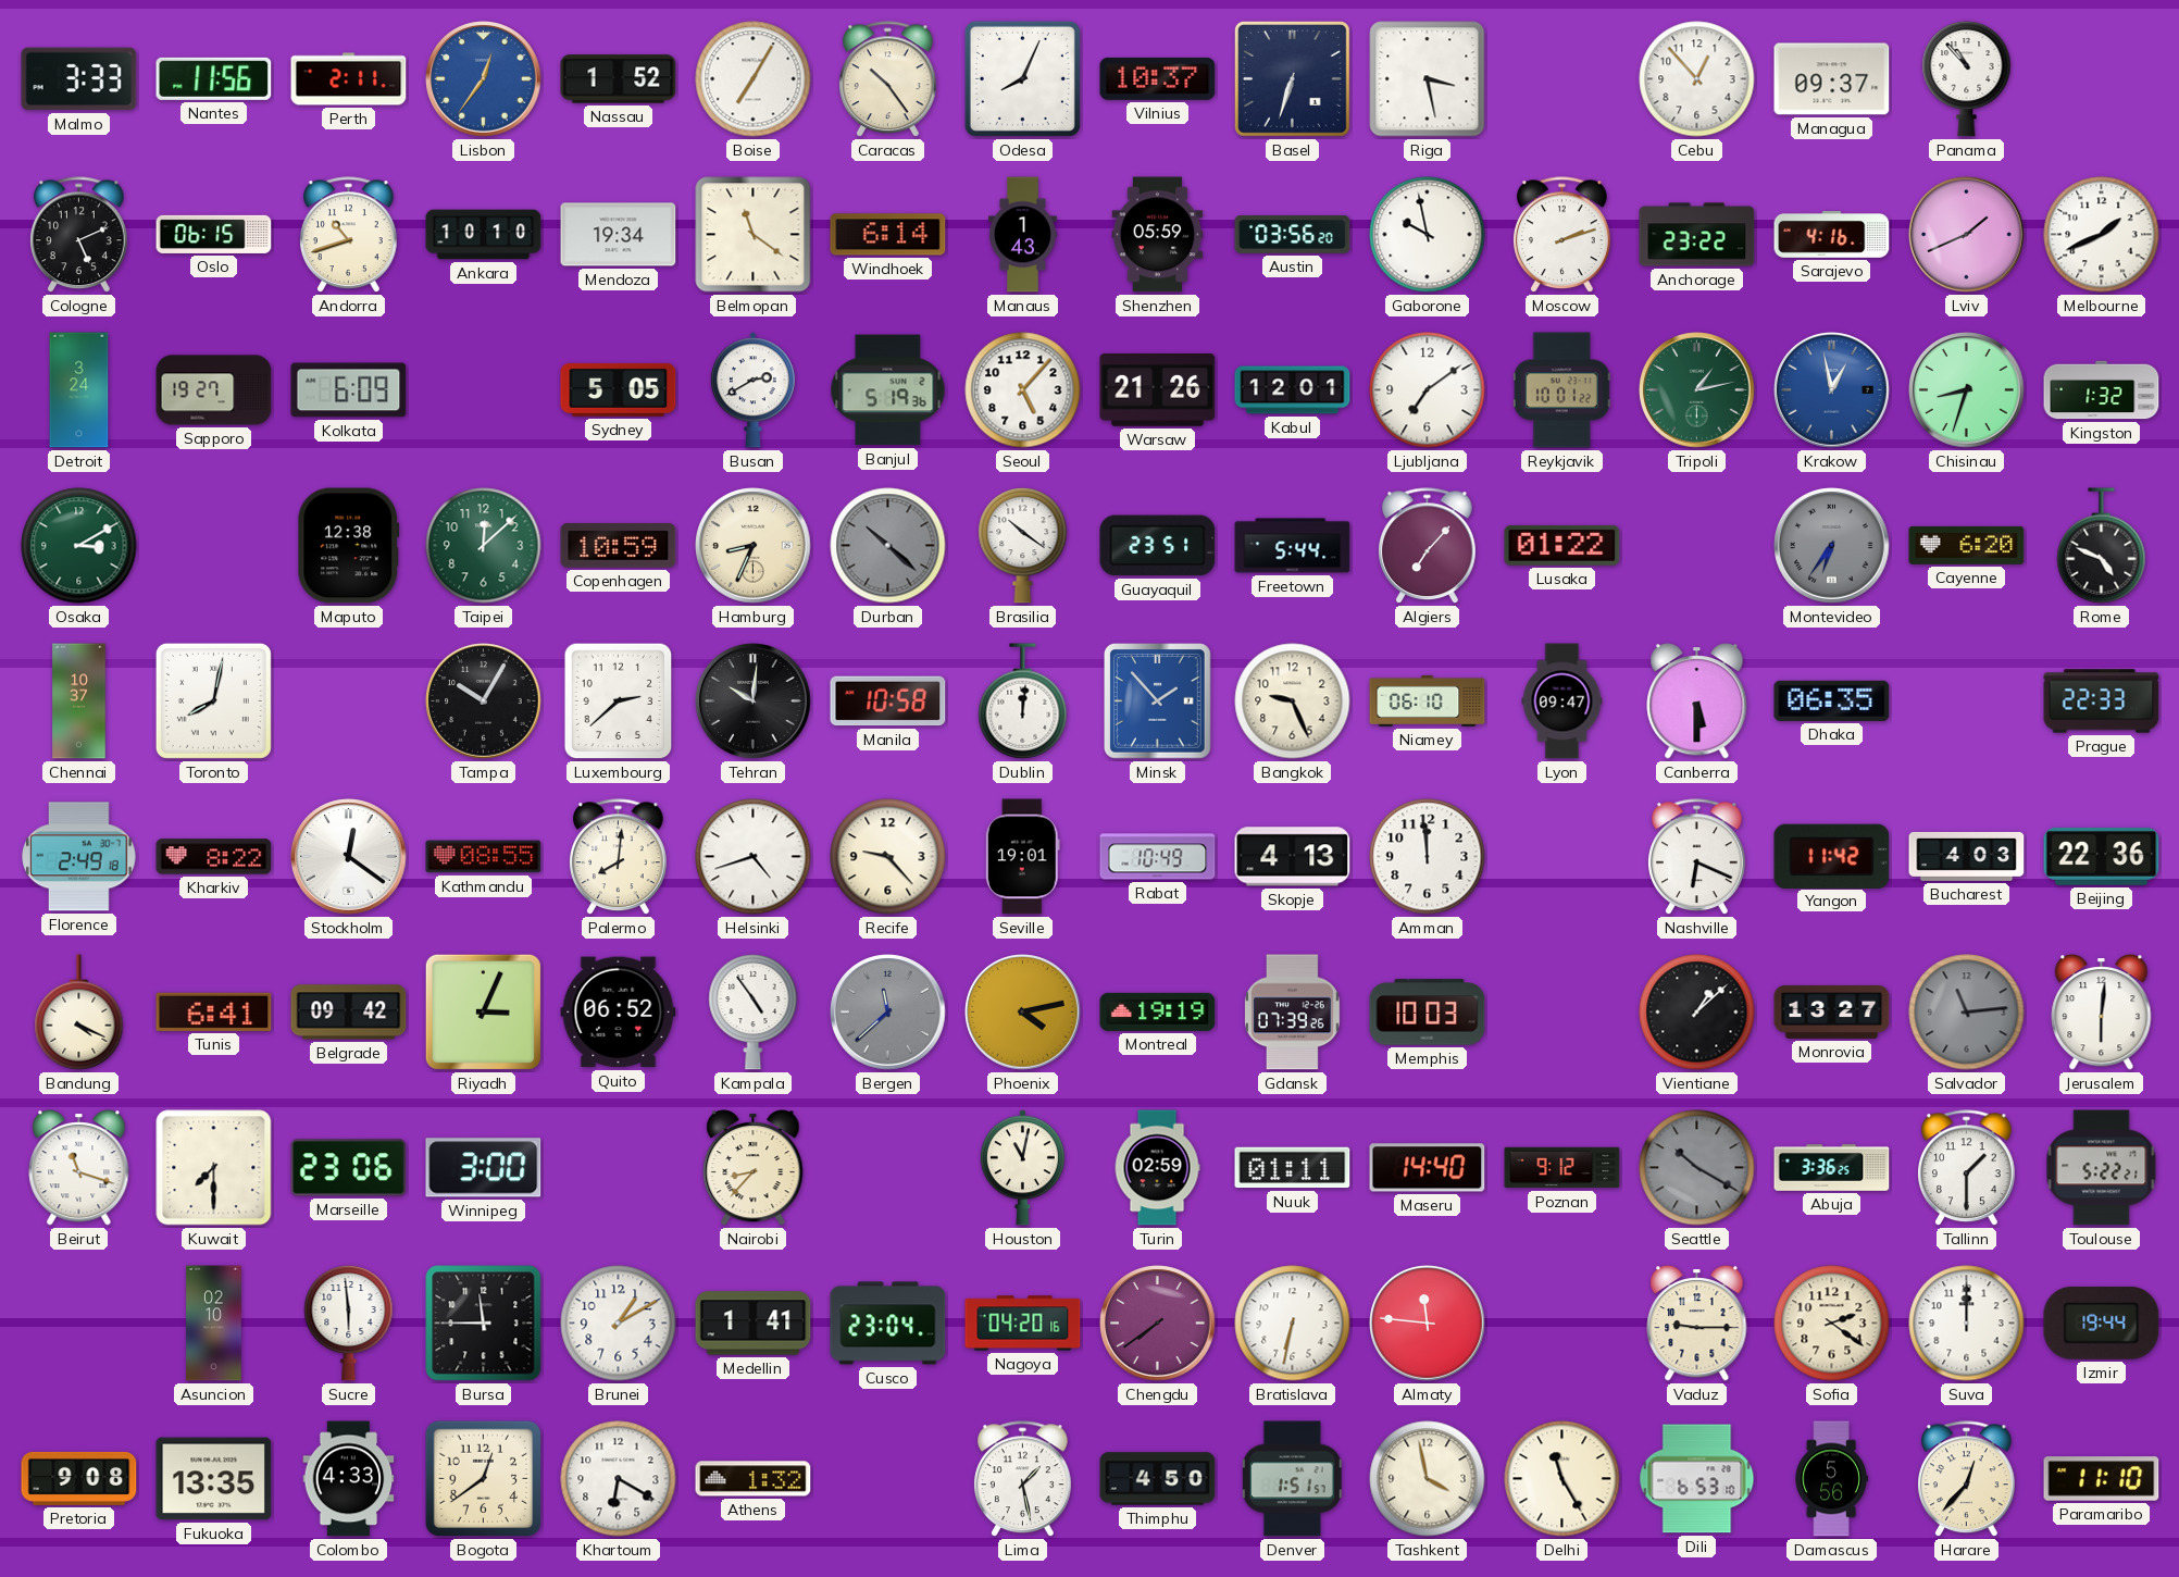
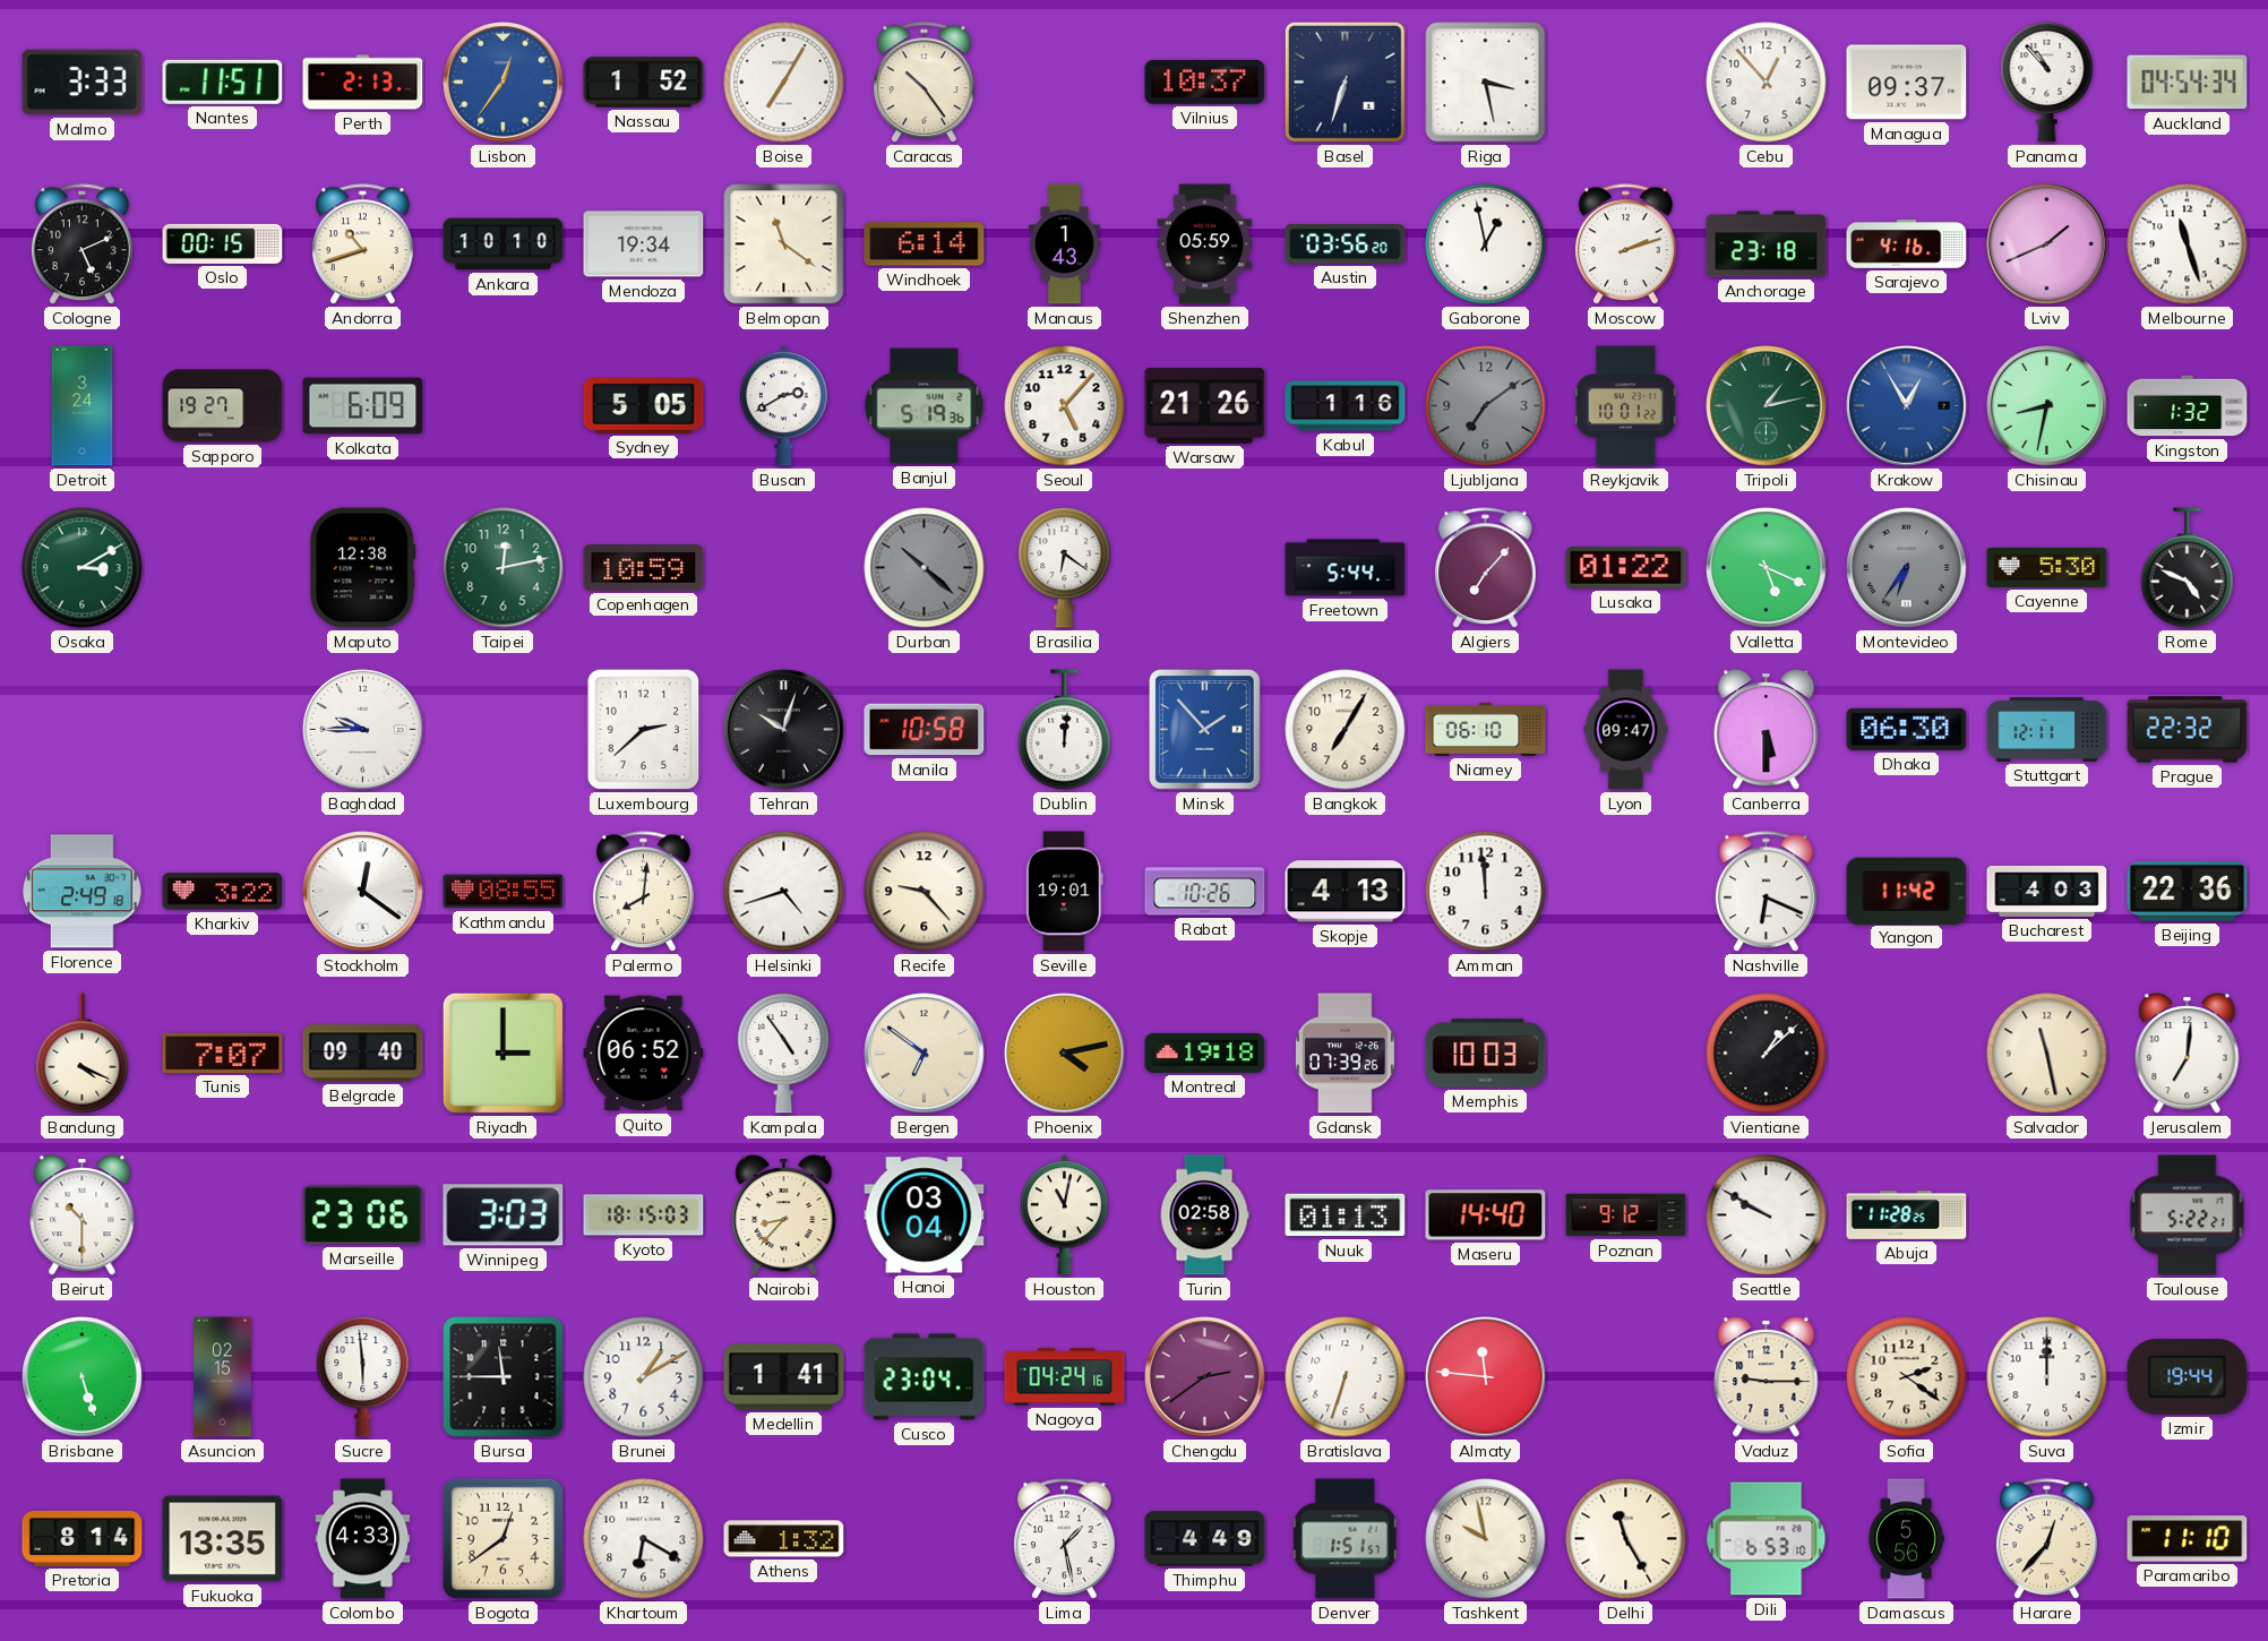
Nantes: 11:56 -> 11:51
Perth: 2:11 -> 2:13
Odesa: 8:04 -> none
Auckland: none -> 04:54
Oslo: 06:15 -> 00:15
Gaborone: 9:58 -> 12:58
Anchorage: 23:22 -> 23:18
Melbourne: 1:41 -> 11:27
Kabul: 12:01 -> 1:16
Ljubljana dial: white -> grey
Krakow: 12:58 -> 12:55
Chisinau: 8:33 -> 8:32
Taipei: 12:08 -> 12:13
Hamburg: 8:34 -> none
Brasilia: 10:21 -> 6:21
Guayaquil: 23:51 -> none
Valletta: none -> 5:19
Cayenne: 6:20 -> 5:30
Chennai: 10:37 -> none
Toronto: 8:02 -> none
Baghdad: none -> 9:45
Tampa: 10:05 -> none
Tehran: 10:01 -> 10:03
Bangkok: 9:26 -> 7:05
Dhaka: 06:35 -> 06:30
Stuttgart: none -> 12:11
Prague: 22:33 -> 22:32
Kharkiv: 8:22 -> 3:22
Rabat: 10:49 -> 10:26
Tunis: 6:41 -> 7:07
Belgrade: 09:42 -> 09:40
Riyadh: 3:04 -> 3:00
Bergen: 11:38 -> 6:51
Bergen dial: grey -> cream
Montreal: 19:19 -> 19:18
Monrovia: 13:27 -> none
Salvador: 11:14 -> 11:28
Salvador dial: grey -> cream
Jerusalem: 6:01 -> 7:01
Beirut: 11:18 -> 10:30
Kuwait: 7:30 -> none
Winnipeg: 3:00 -> 3:03
Kyoto: none -> 18:15
Hanoi: none -> 03:04
Turin: 02:59 -> 02:58
Nuuk: 01:11 -> 01:13
Seattle: 10:20 -> 9:50
Seattle dial: grey -> white
Abuja: 3:36 -> 11:28
Tallinn: 1:30 -> none
Brisbane: none -> 5:27
Asuncion: 02:10 -> 02:15
Nagoya: 04:20 -> 04:24
Chengdu: 7:39 -> 2:39
Bratislava: 6:32 -> 6:33
Pretoria: 9:08 -> 8:14
Thimphu: 4:50 -> 4:49
Tashkent: 3:58 -> 9:58
